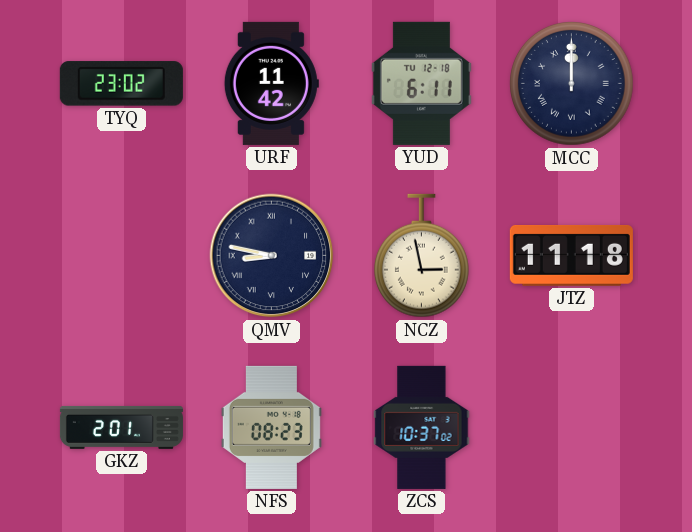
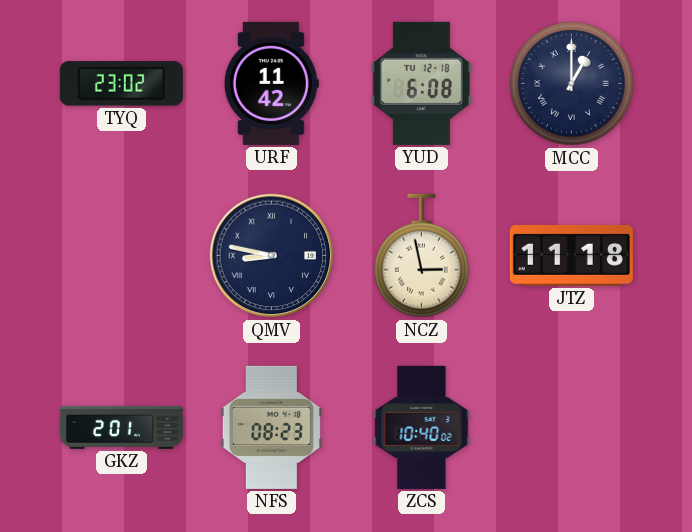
YUD: 6:11 -> 6:08
MCC: 12:00 -> 1:00
ZCS: 10:37 -> 10:40
